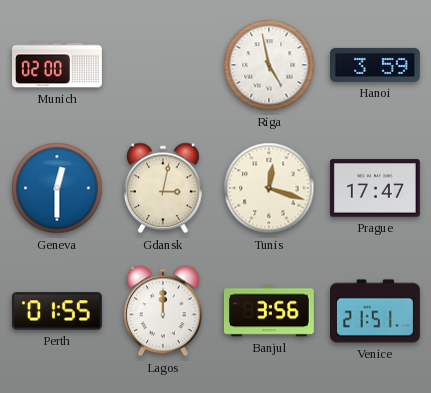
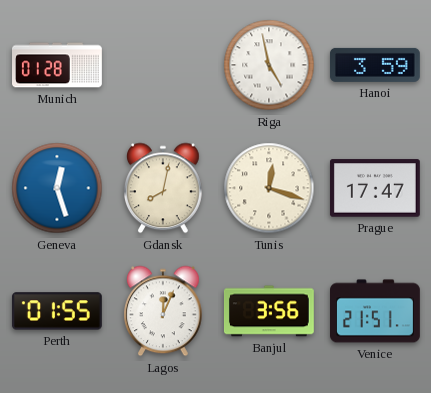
Munich: 02:00 -> 01:28
Geneva: 12:30 -> 12:27
Gdansk: 3:02 -> 8:02
Lagos: 12:00 -> 12:04
